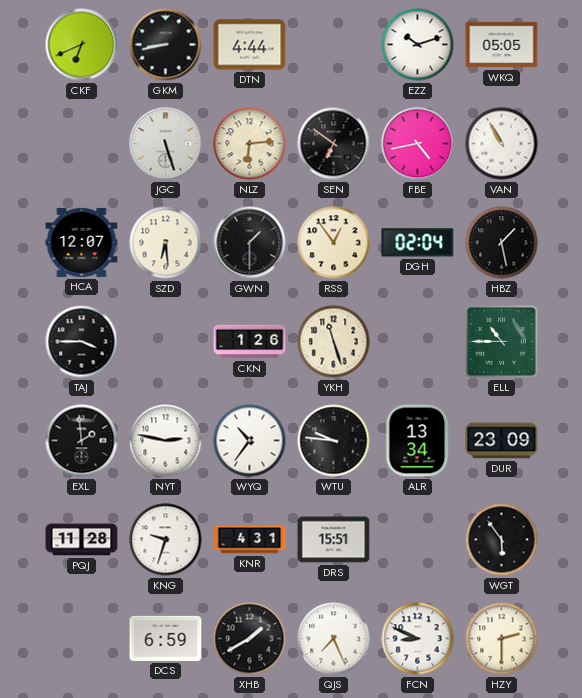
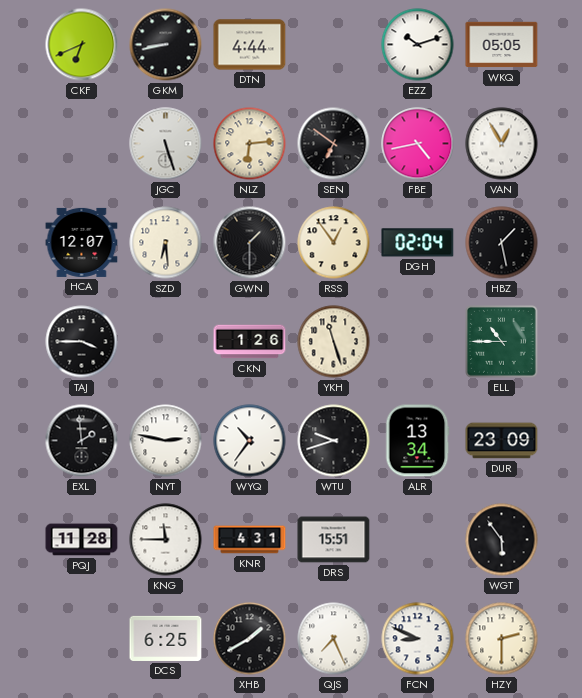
VAN: 10:55 -> 12:55
WTU: 9:46 -> 9:42
KNG: 9:33 -> 11:45
DCS: 6:59 -> 6:25
